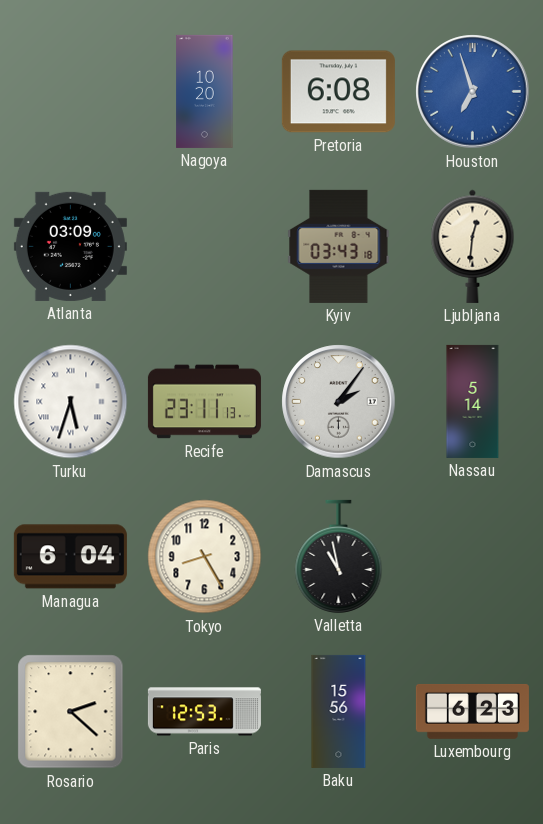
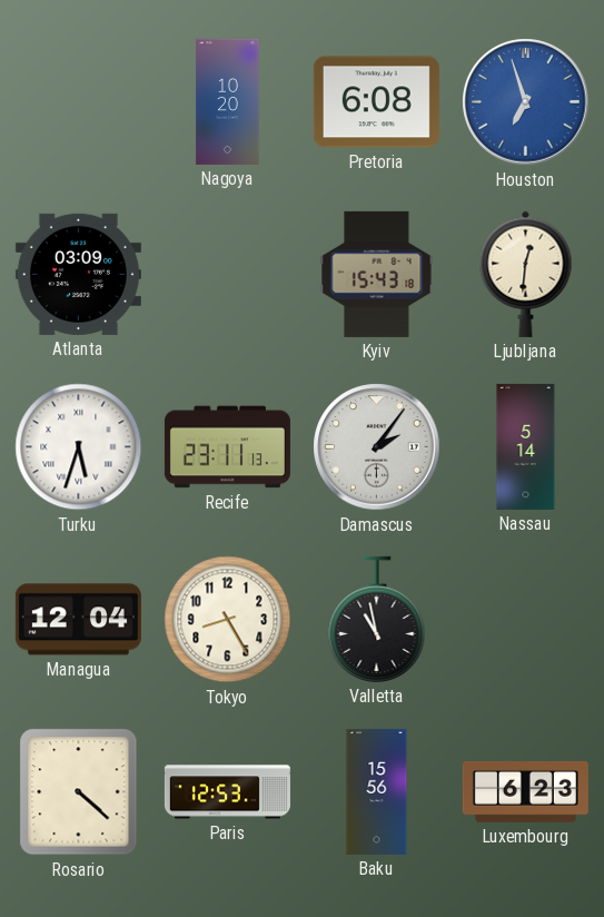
Kyiv: 03:43 -> 15:43
Managua: 6:04 -> 12:04
Rosario: 2:22 -> 4:22
